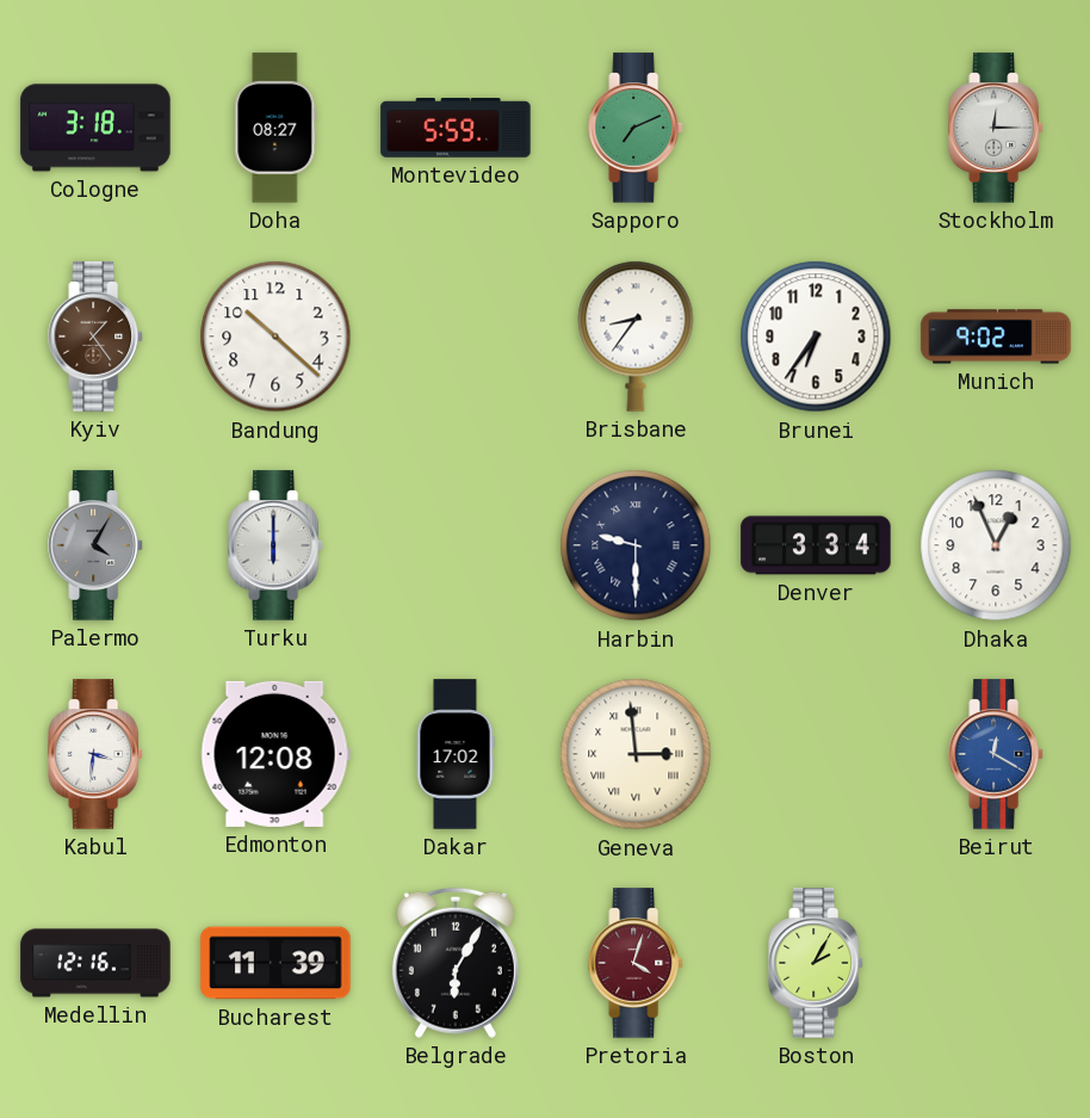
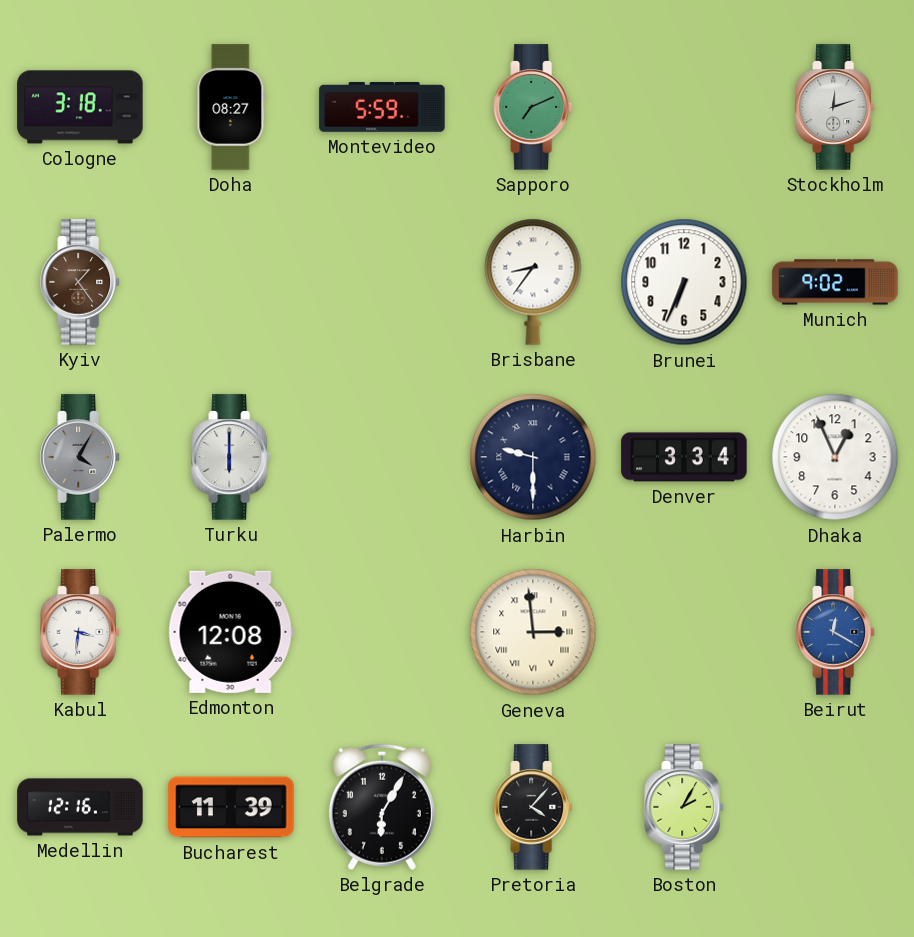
Stockholm: 12:15 -> 12:12
Bandung: 10:22 -> none
Brunei: 6:36 -> 6:34
Dakar: 17:02 -> none
Pretoria: 4:03 -> 4:07
Pretoria dial: burgundy -> black
